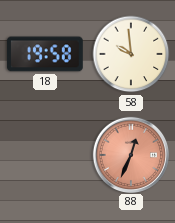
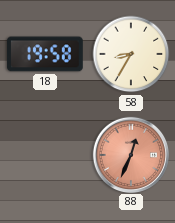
58: 9:59 -> 8:35
